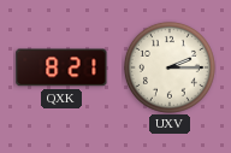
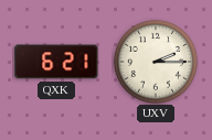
QXK: 8:21 -> 6:21
